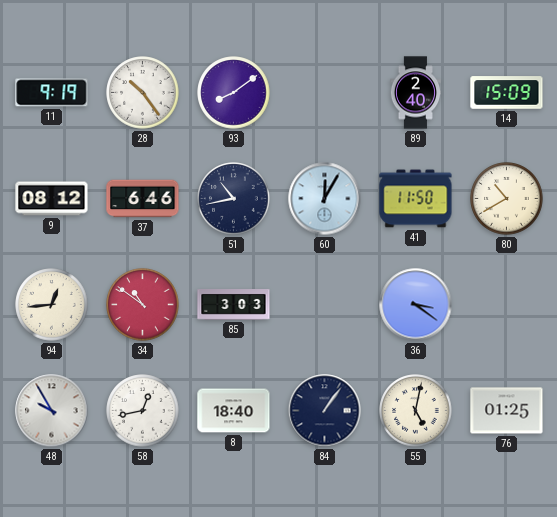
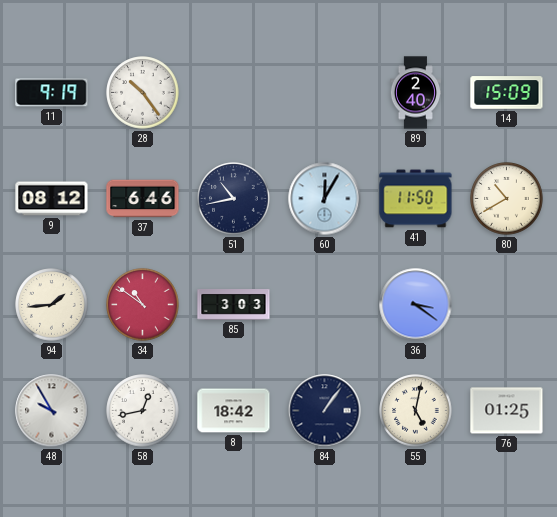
93: 8:09 -> none
94: 12:44 -> 1:44
8: 18:40 -> 18:42
